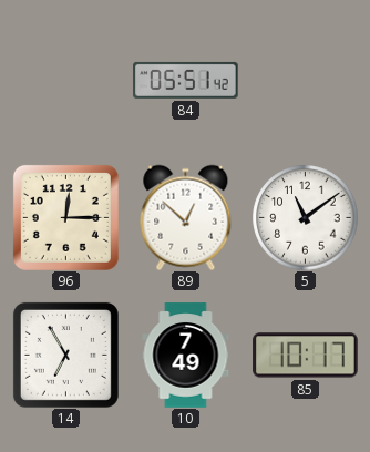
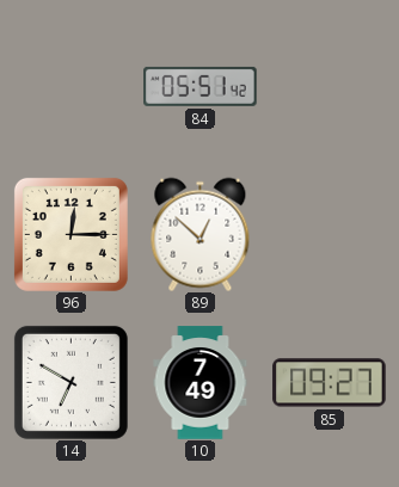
5: 11:09 -> none
14: 6:55 -> 6:50
85: 10:17 -> 09:27
